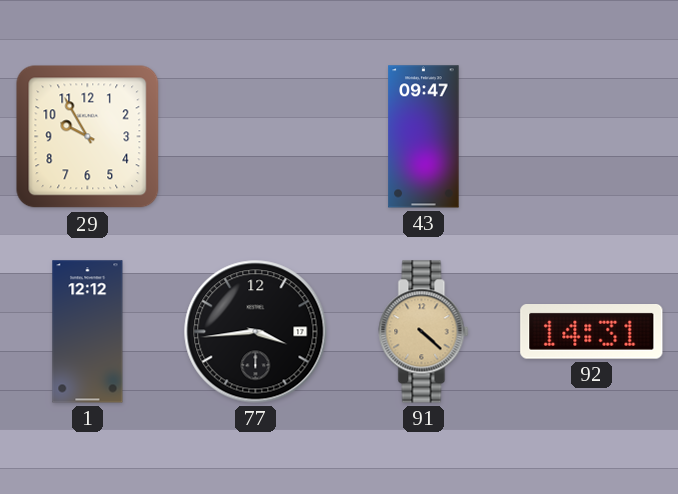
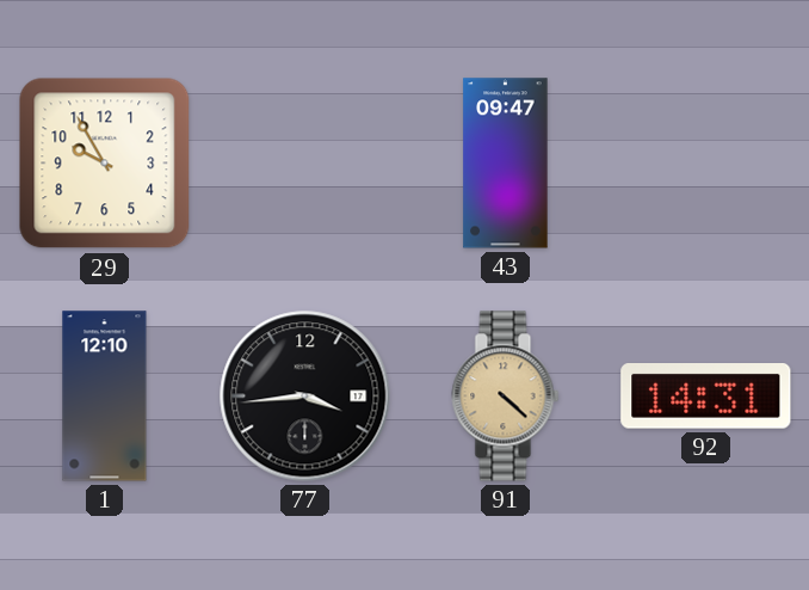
1: 12:12 -> 12:10
